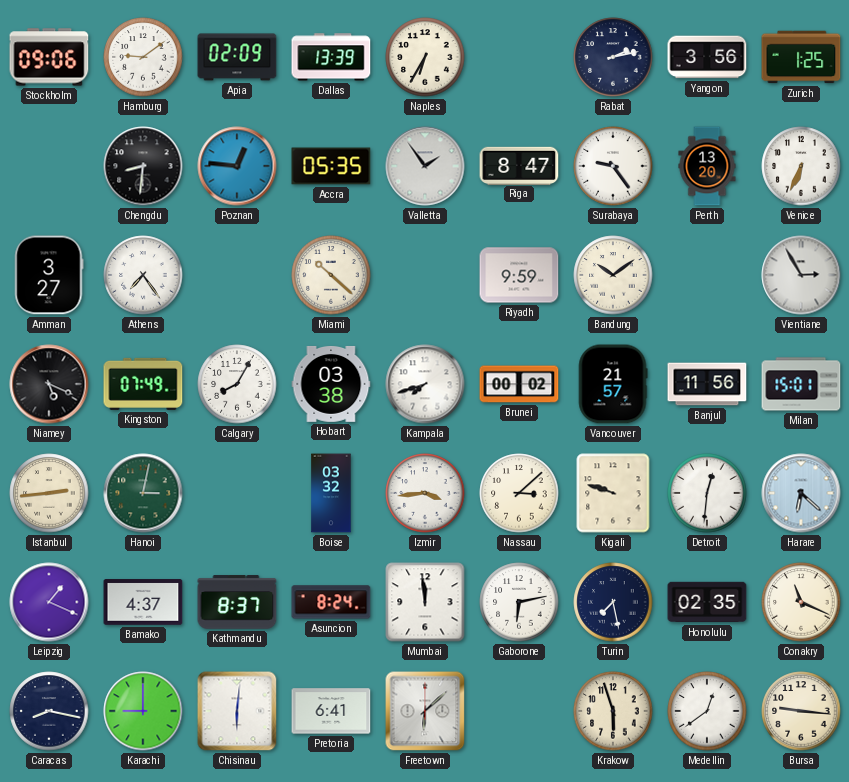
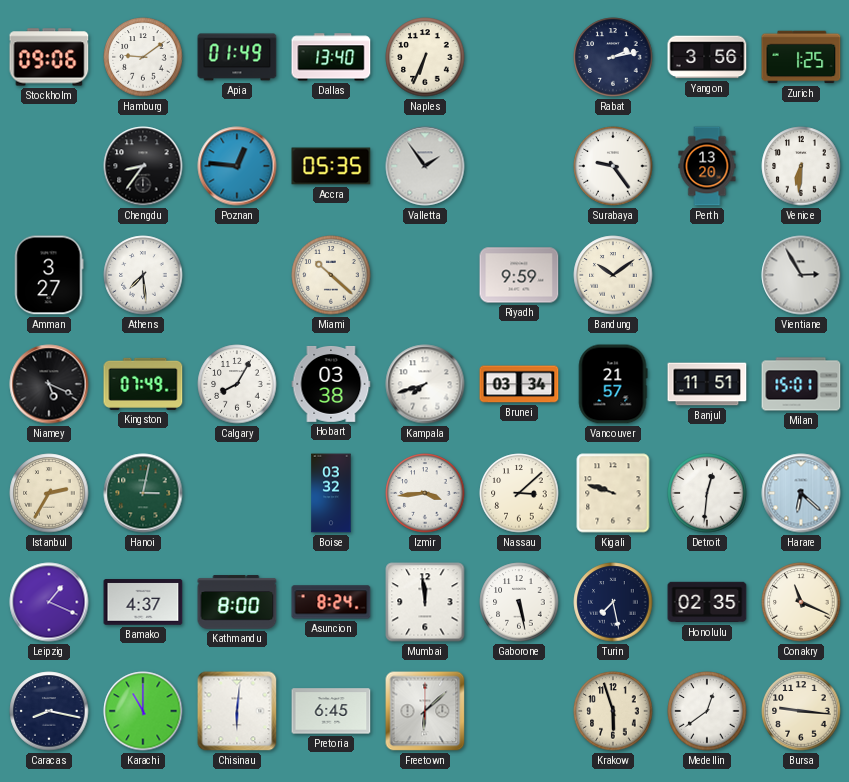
Apia: 02:09 -> 01:49
Dallas: 13:39 -> 13:40
Naples: 6:35 -> 6:34
Chengdu: 8:31 -> 8:36
Riga: 8:47 -> none
Venice: 6:34 -> 6:31
Athens: 7:24 -> 7:29
Brunei: 00:02 -> 03:34
Banjul: 11:56 -> 11:51
Istanbul: 2:44 -> 2:35
Kathmandu: 8:37 -> 8:00
Gaborone: 6:13 -> 5:28
Karachi: 9:00 -> 11:00
Pretoria: 6:41 -> 6:45
